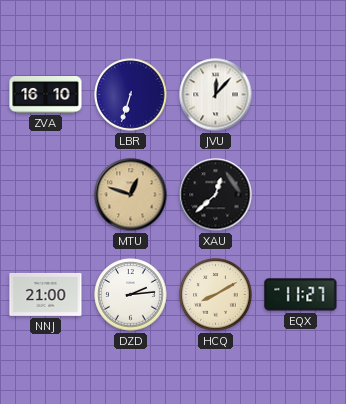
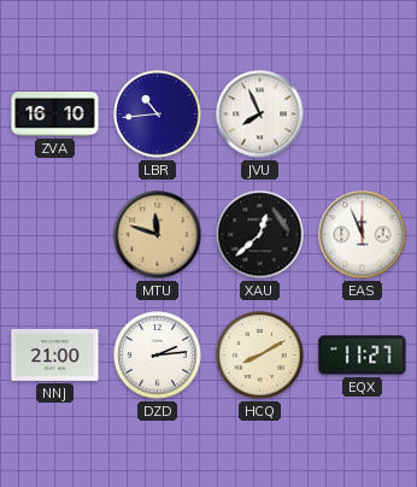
LBR: 6:33 -> 10:44
JVU: 12:07 -> 7:56
MTU: 12:48 -> 11:48
EAS: none -> 11:56
